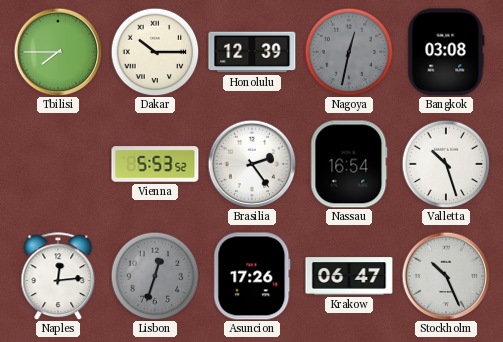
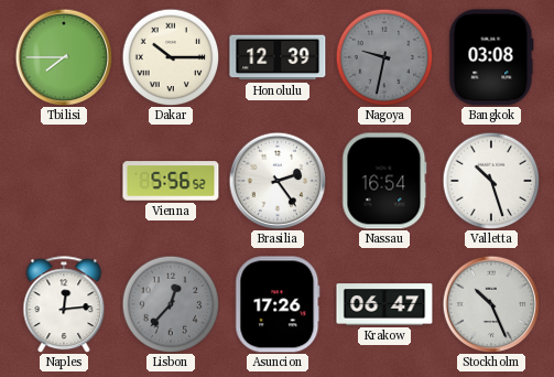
Nagoya: 12:32 -> 9:32
Vienna: 5:53 -> 5:56
Lisbon: 12:33 -> 12:37
